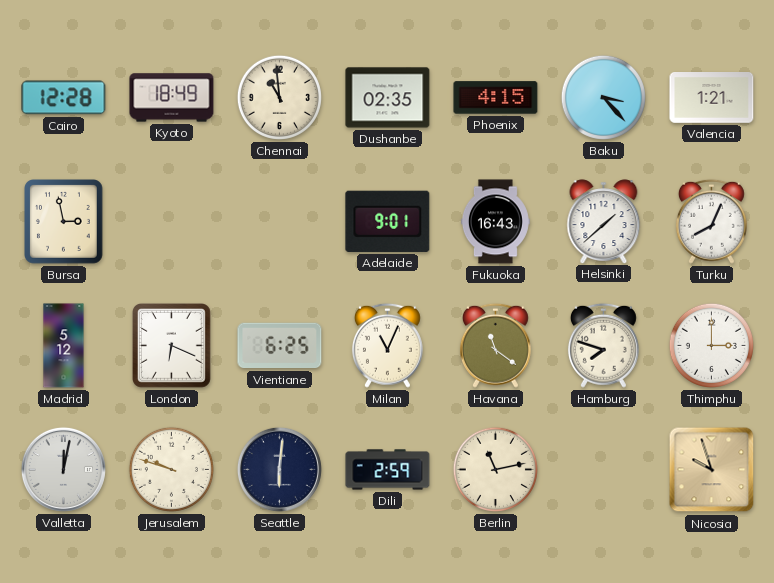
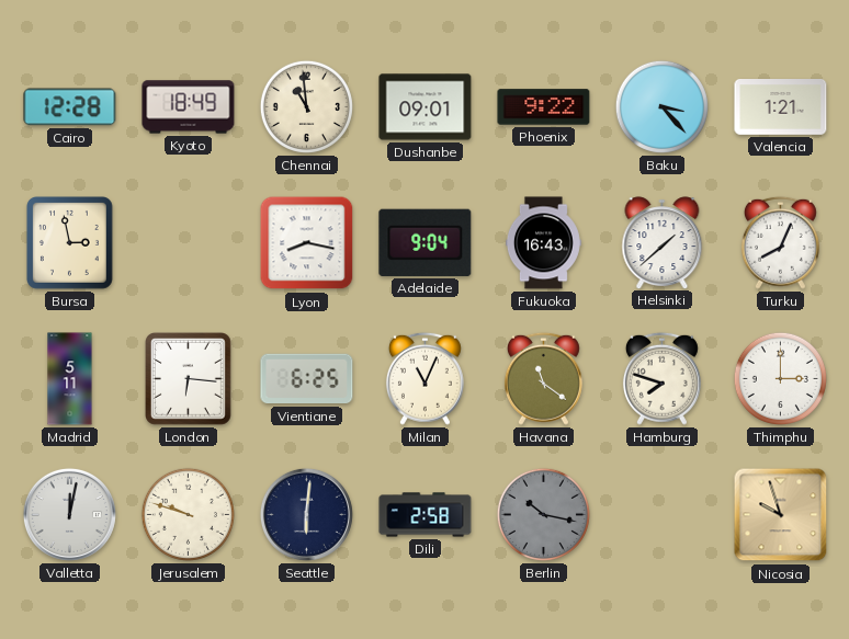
Dushanbe: 02:35 -> 09:01
Phoenix: 4:15 -> 9:22
Lyon: none -> 8:17
Adelaide: 9:01 -> 9:04
Madrid: 5:12 -> 5:11
London: 6:19 -> 6:16
Dili: 2:59 -> 2:58
Berlin: 11:13 -> 10:17
Berlin dial: cream -> grey
